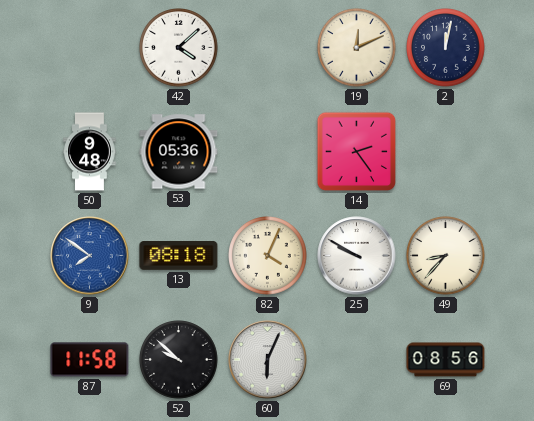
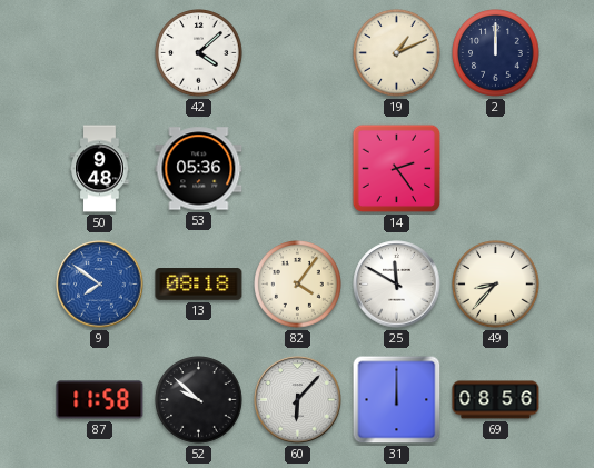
19: 12:11 -> 1:11
2: 12:02 -> 12:00
82: 4:04 -> 4:06
25: 9:50 -> 11:50
60: 6:04 -> 6:07
31: none -> 12:00
